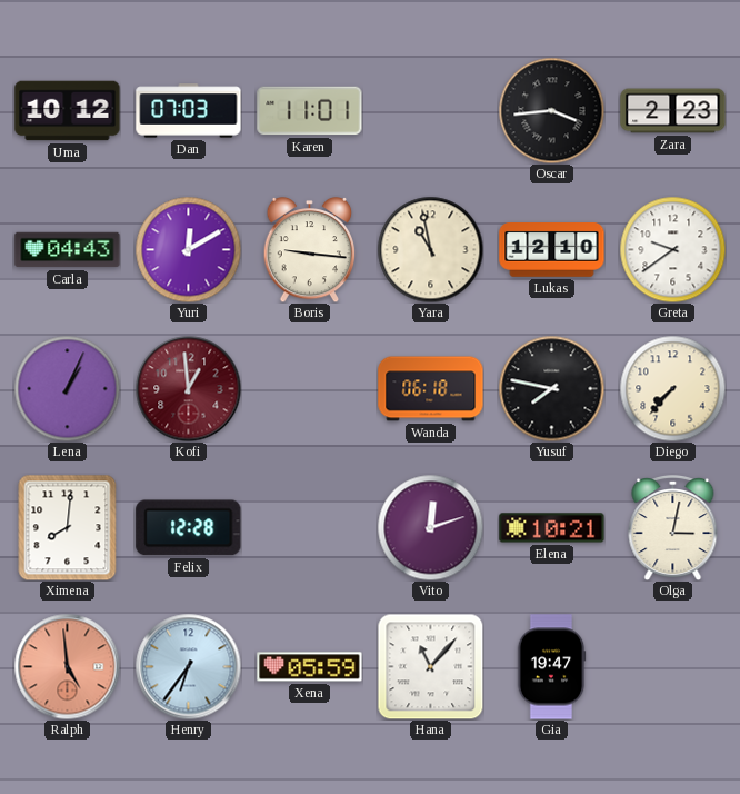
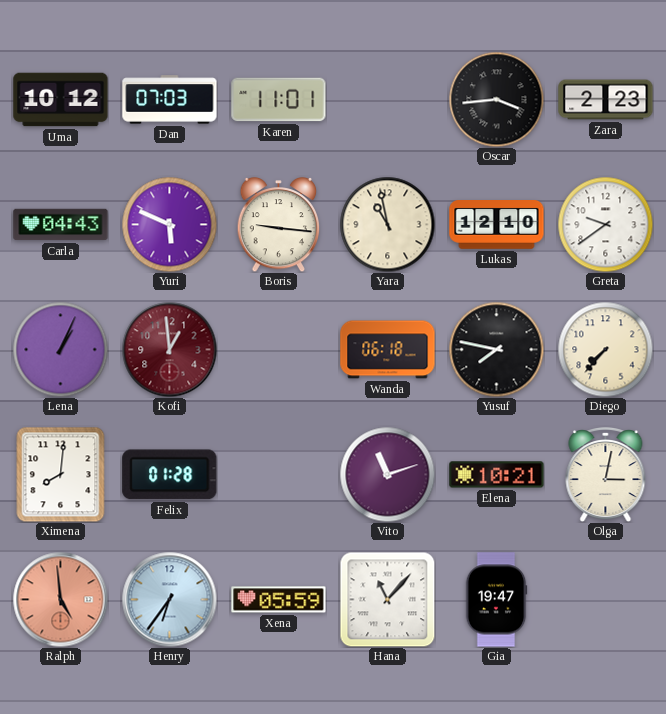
Yuri: 12:10 -> 5:49
Felix: 12:28 -> 01:28
Vito: 12:12 -> 11:12
